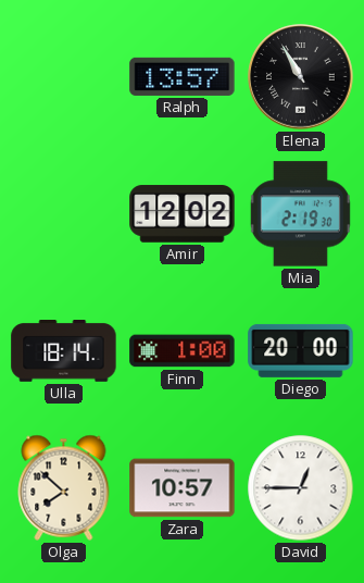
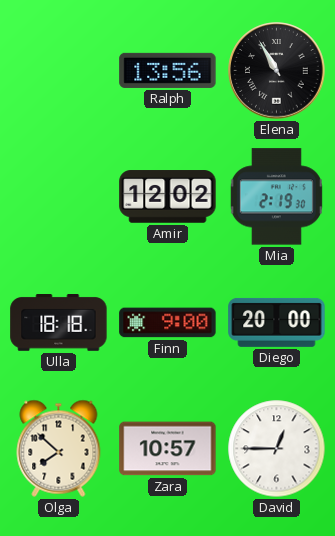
Ralph: 13:57 -> 13:56
Ulla: 18:14 -> 18:18
Finn: 1:00 -> 9:00
